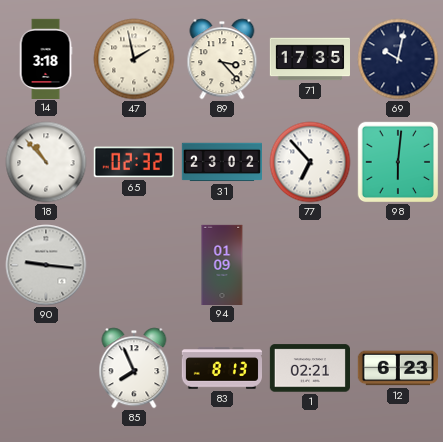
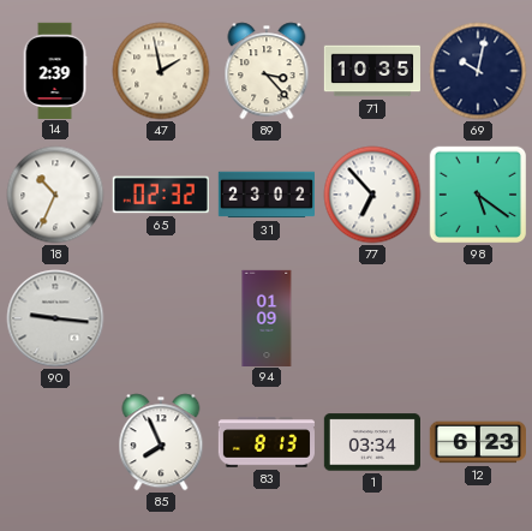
14: 3:18 -> 2:39
71: 17:35 -> 10:35
18: 10:53 -> 10:34
98: 6:01 -> 5:21
1: 02:21 -> 03:34
